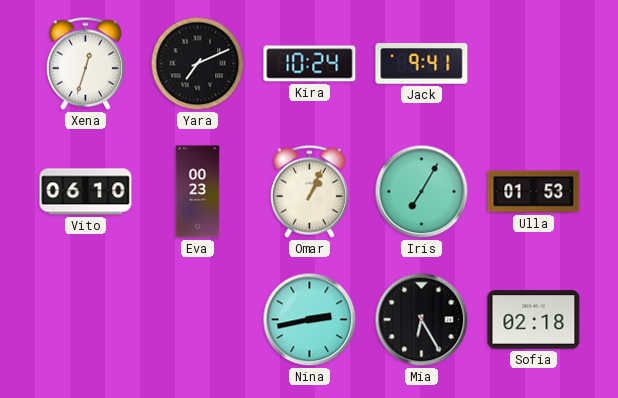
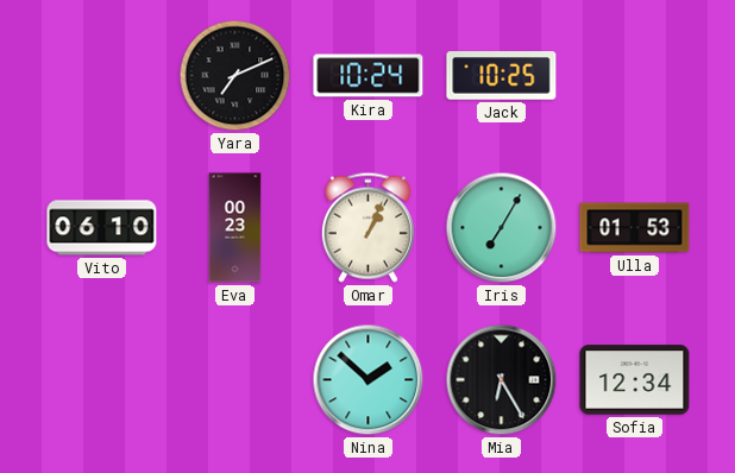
Xena: 12:33 -> none
Jack: 9:41 -> 10:25
Nina: 2:43 -> 1:52
Sofia: 02:18 -> 12:34
